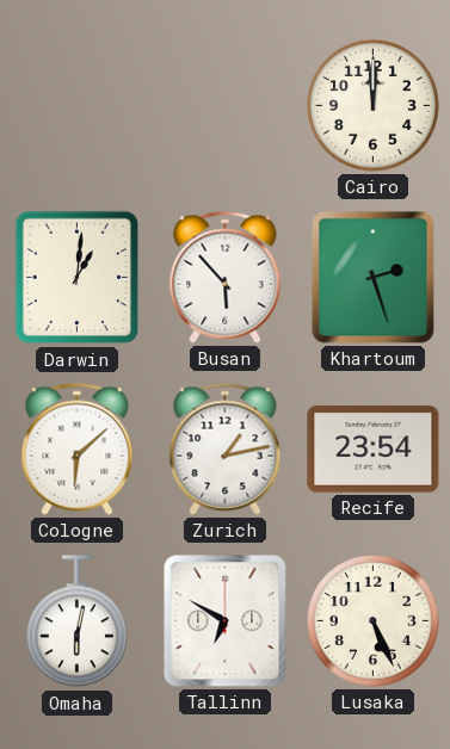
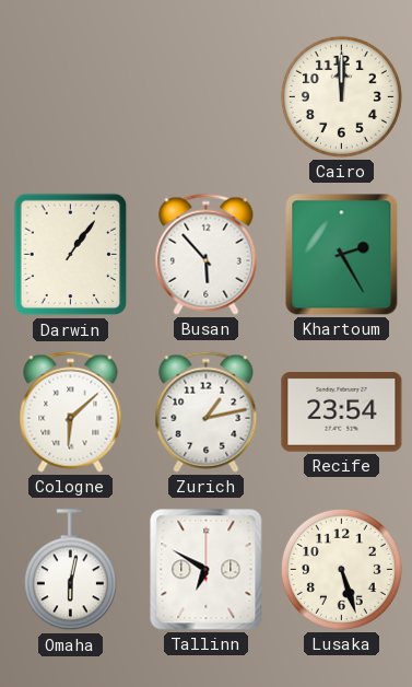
Darwin: 1:01 -> 1:06
Khartoum: 2:27 -> 2:25
Lusaka: 5:26 -> 5:27
